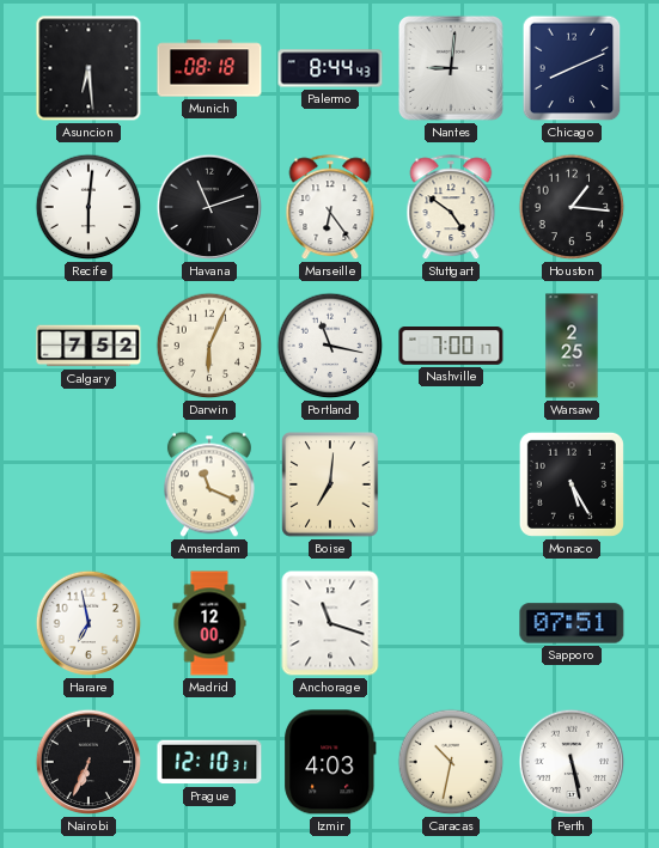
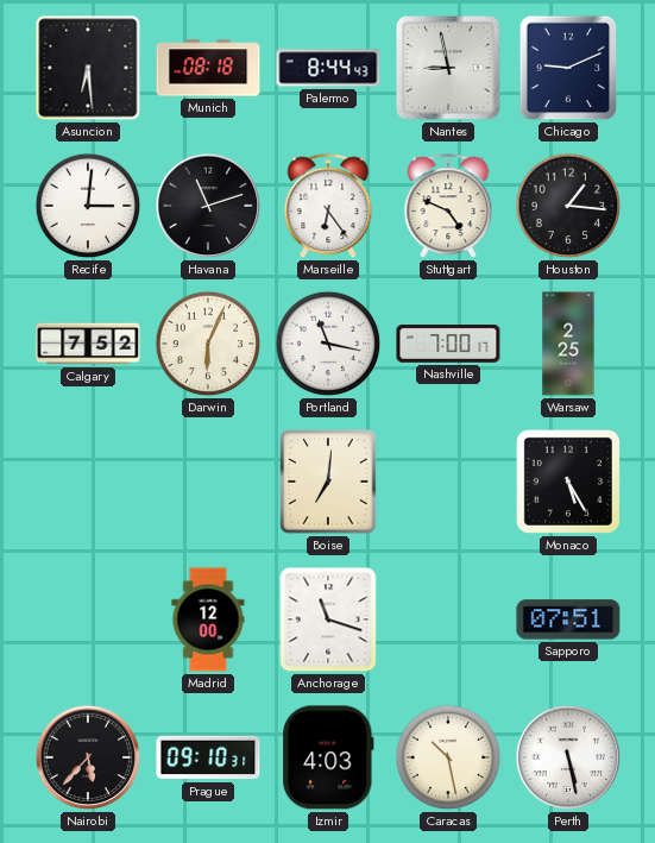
Nantes: 9:01 -> 8:58
Chicago: 8:11 -> 9:11
Recife: 6:01 -> 3:01
Stuttgart: 4:51 -> 4:49
Amsterdam: 11:19 -> none
Harare: 6:58 -> none
Nairobi: 6:34 -> 5:37
Prague: 12:10 -> 09:10
Caracas: 10:32 -> 10:28
